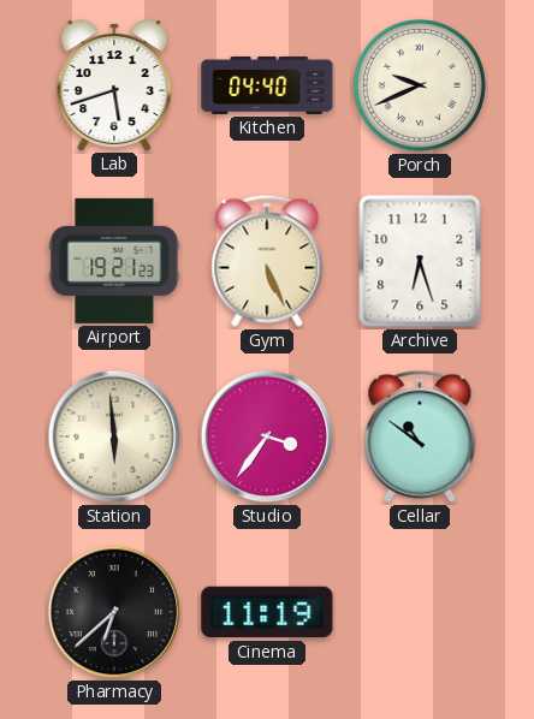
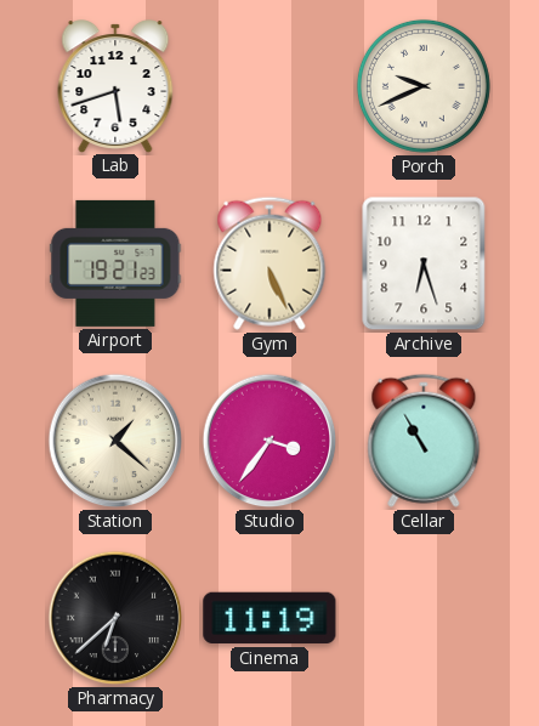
Kitchen: 04:40 -> none
Station: 5:59 -> 1:22
Cellar: 10:51 -> 10:55
